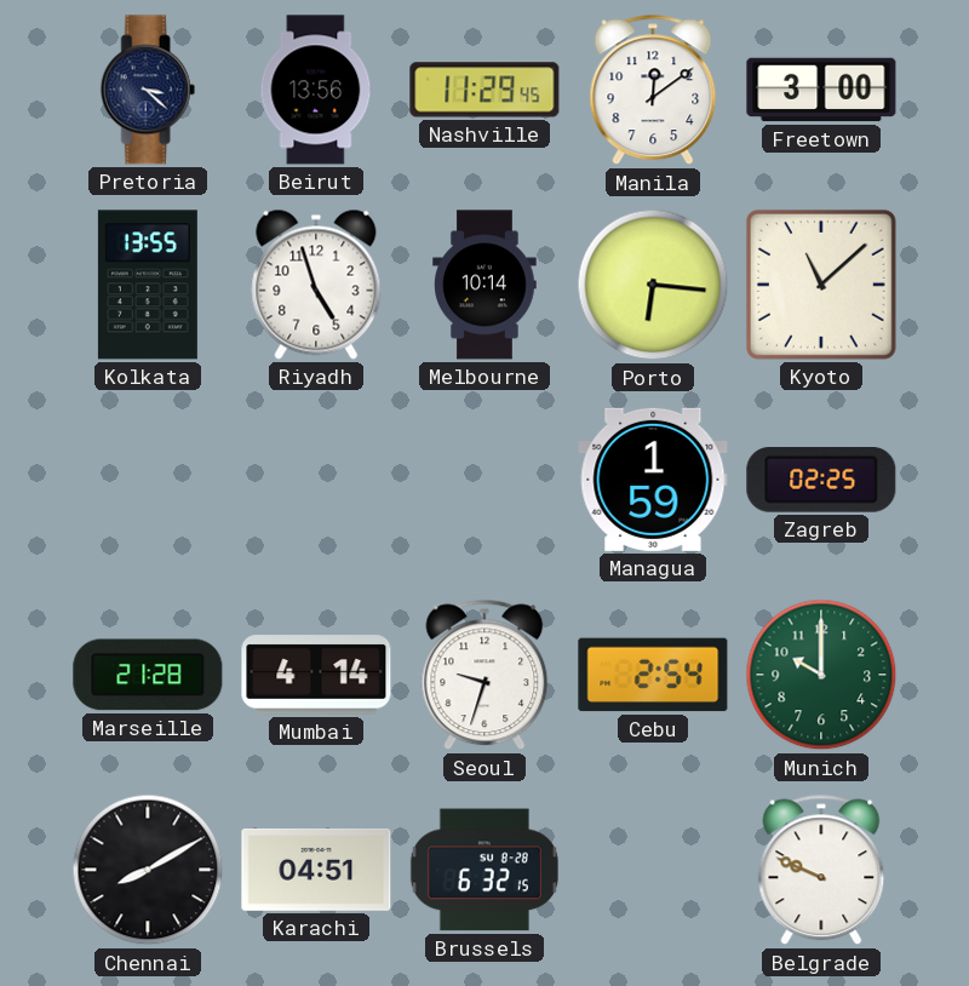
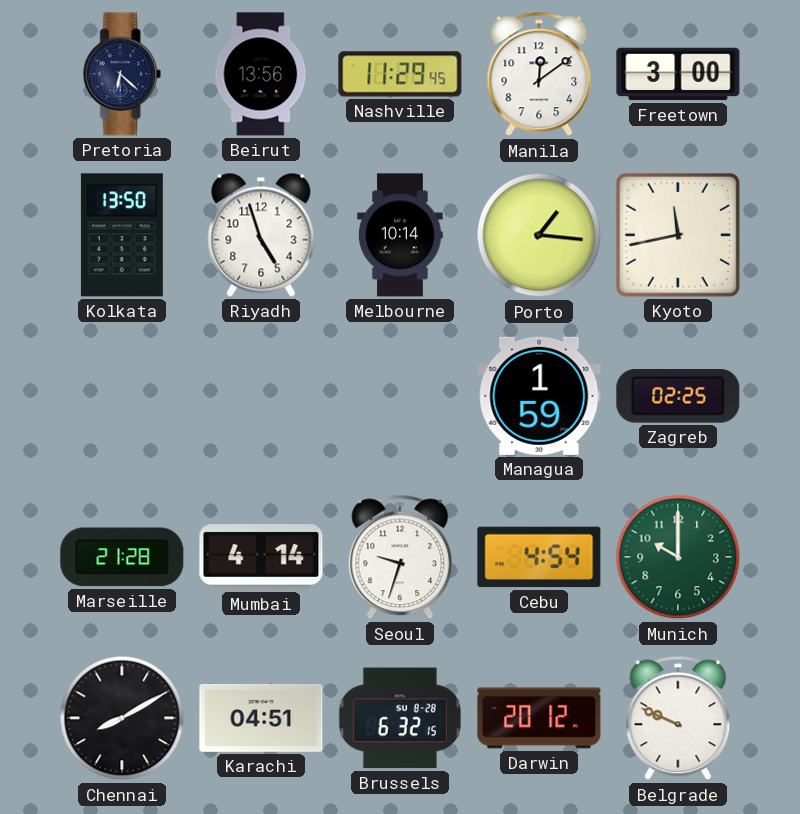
Pretoria: 3:22 -> 6:22
Kolkata: 13:55 -> 13:50
Porto: 6:16 -> 1:16
Kyoto: 11:08 -> 11:43
Cebu: 2:54 -> 4:54
Darwin: none -> 20:12
